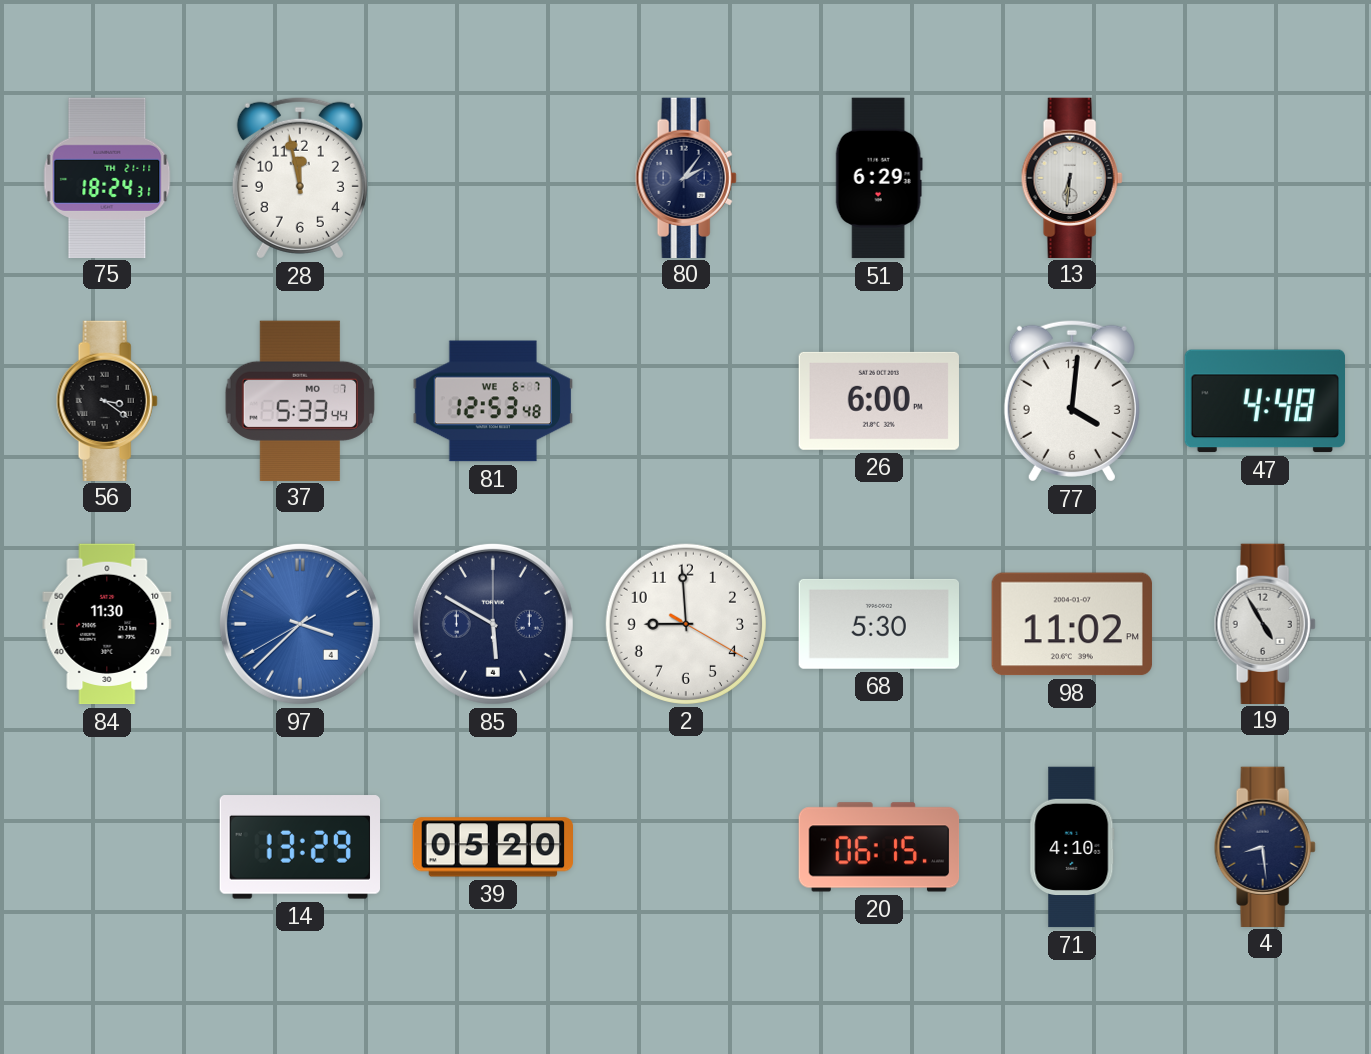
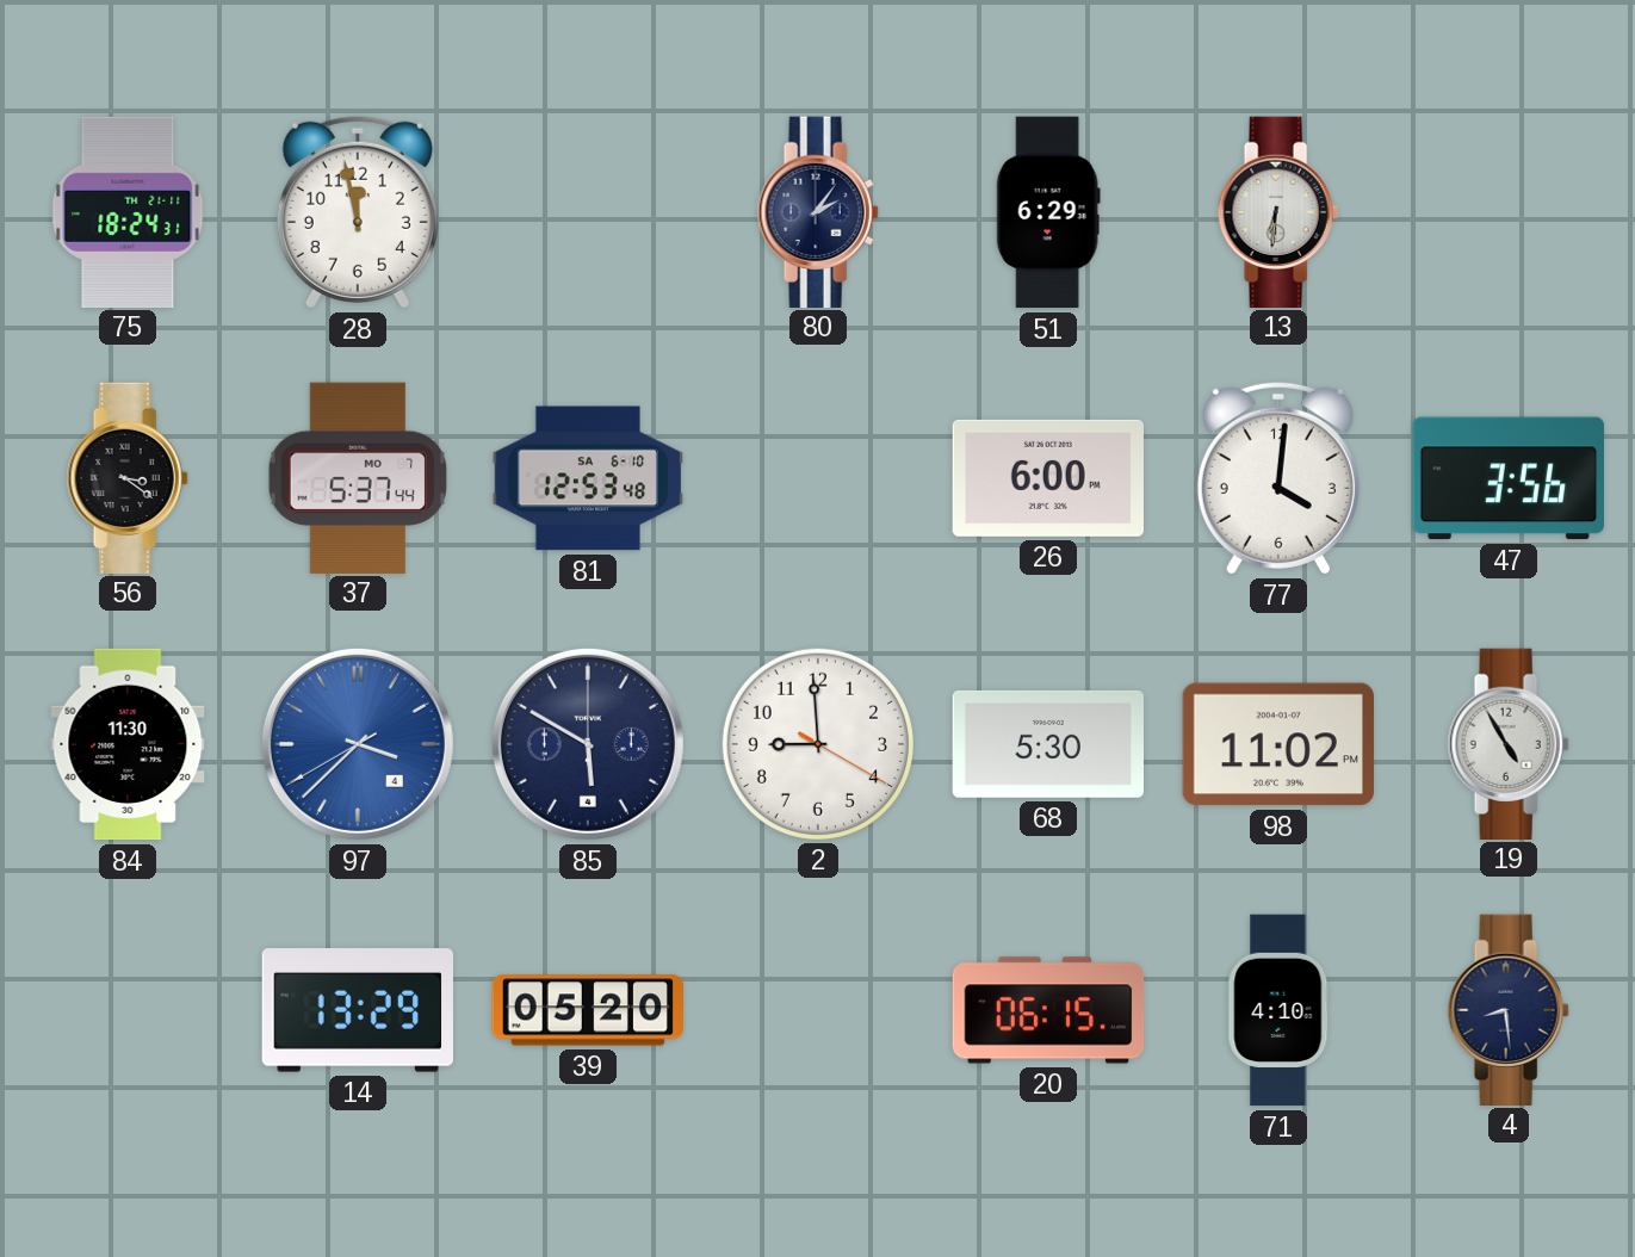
37: 5:33 -> 5:37
81 date: WE 6-7 -> SA 6-10
47: 4:48 -> 3:56
